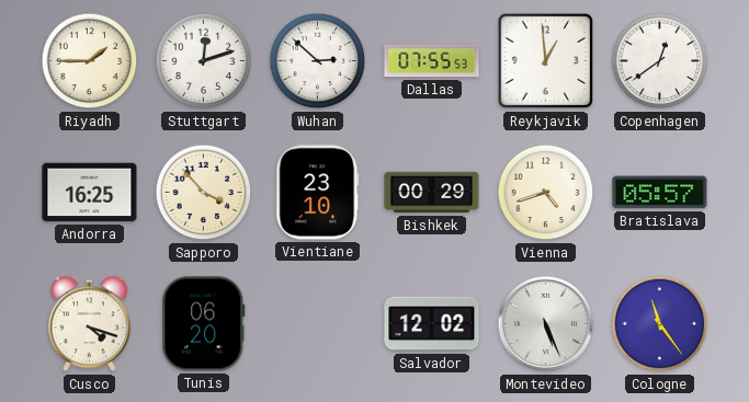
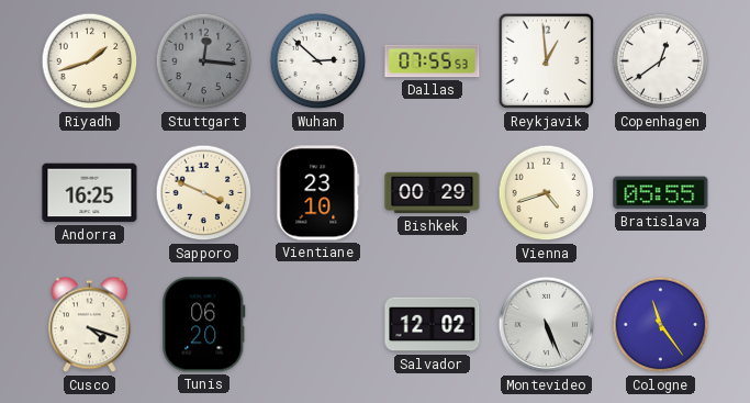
Riyadh: 1:45 -> 1:42
Stuttgart: 12:12 -> 12:16
Stuttgart dial: white -> grey
Sapporo: 3:53 -> 3:49
Bratislava: 05:57 -> 05:55
